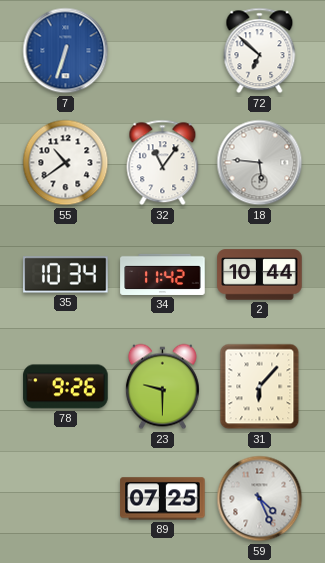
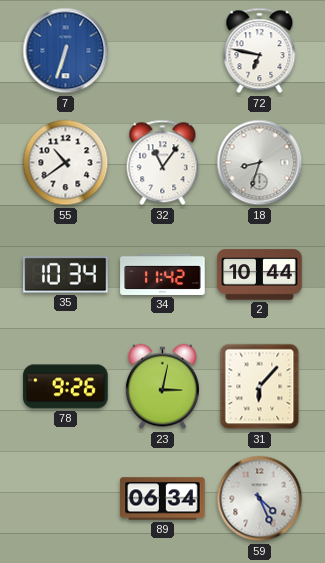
72: 6:52 -> 6:47
18: 5:46 -> 8:33
23: 9:30 -> 3:02
89: 07:25 -> 06:34
